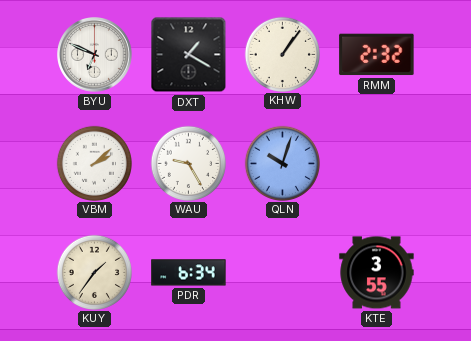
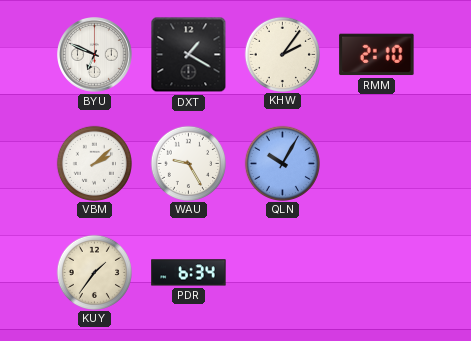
KHW: 1:06 -> 2:06
RMM: 2:32 -> 2:10
QLN: 10:03 -> 10:05
KTE: 3:55 -> none
